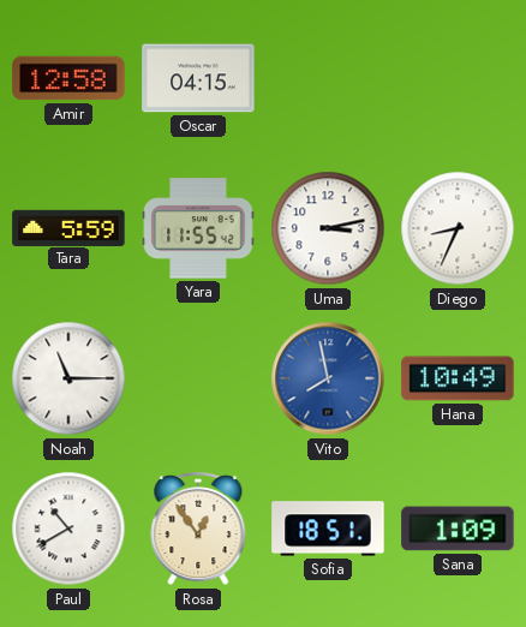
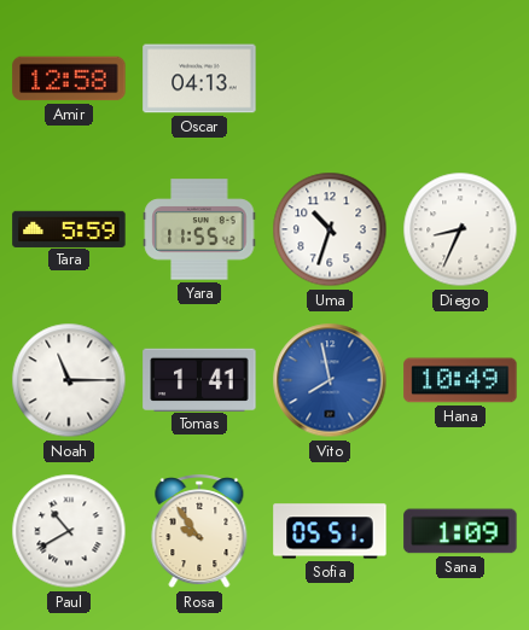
Oscar: 04:15 -> 04:13
Uma: 3:13 -> 10:33
Tomas: none -> 1:41
Rosa: 12:54 -> 9:54
Sofia: 18:51 -> 05:51
